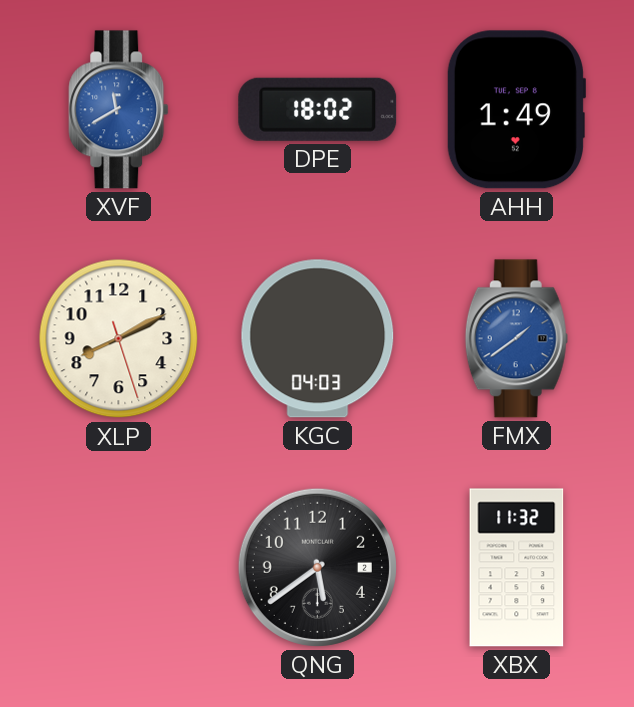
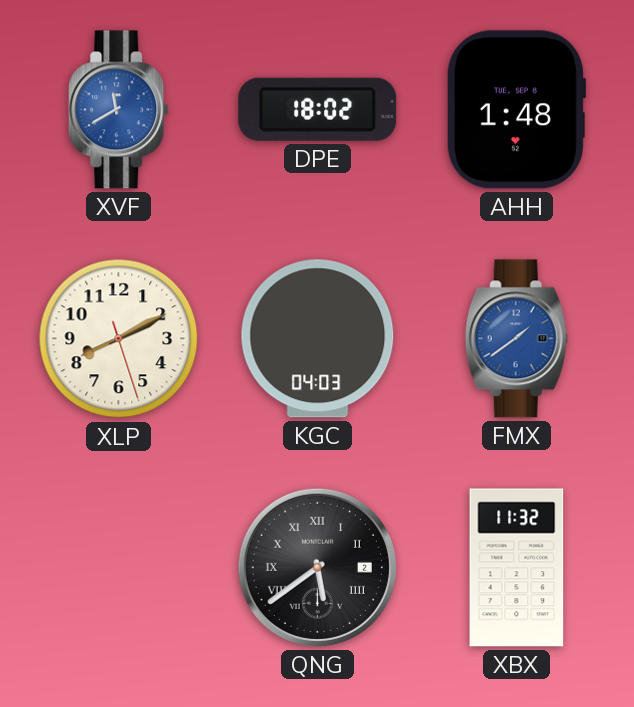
AHH: 1:49 -> 1:48
QNG numerals: Arabic -> Roman
